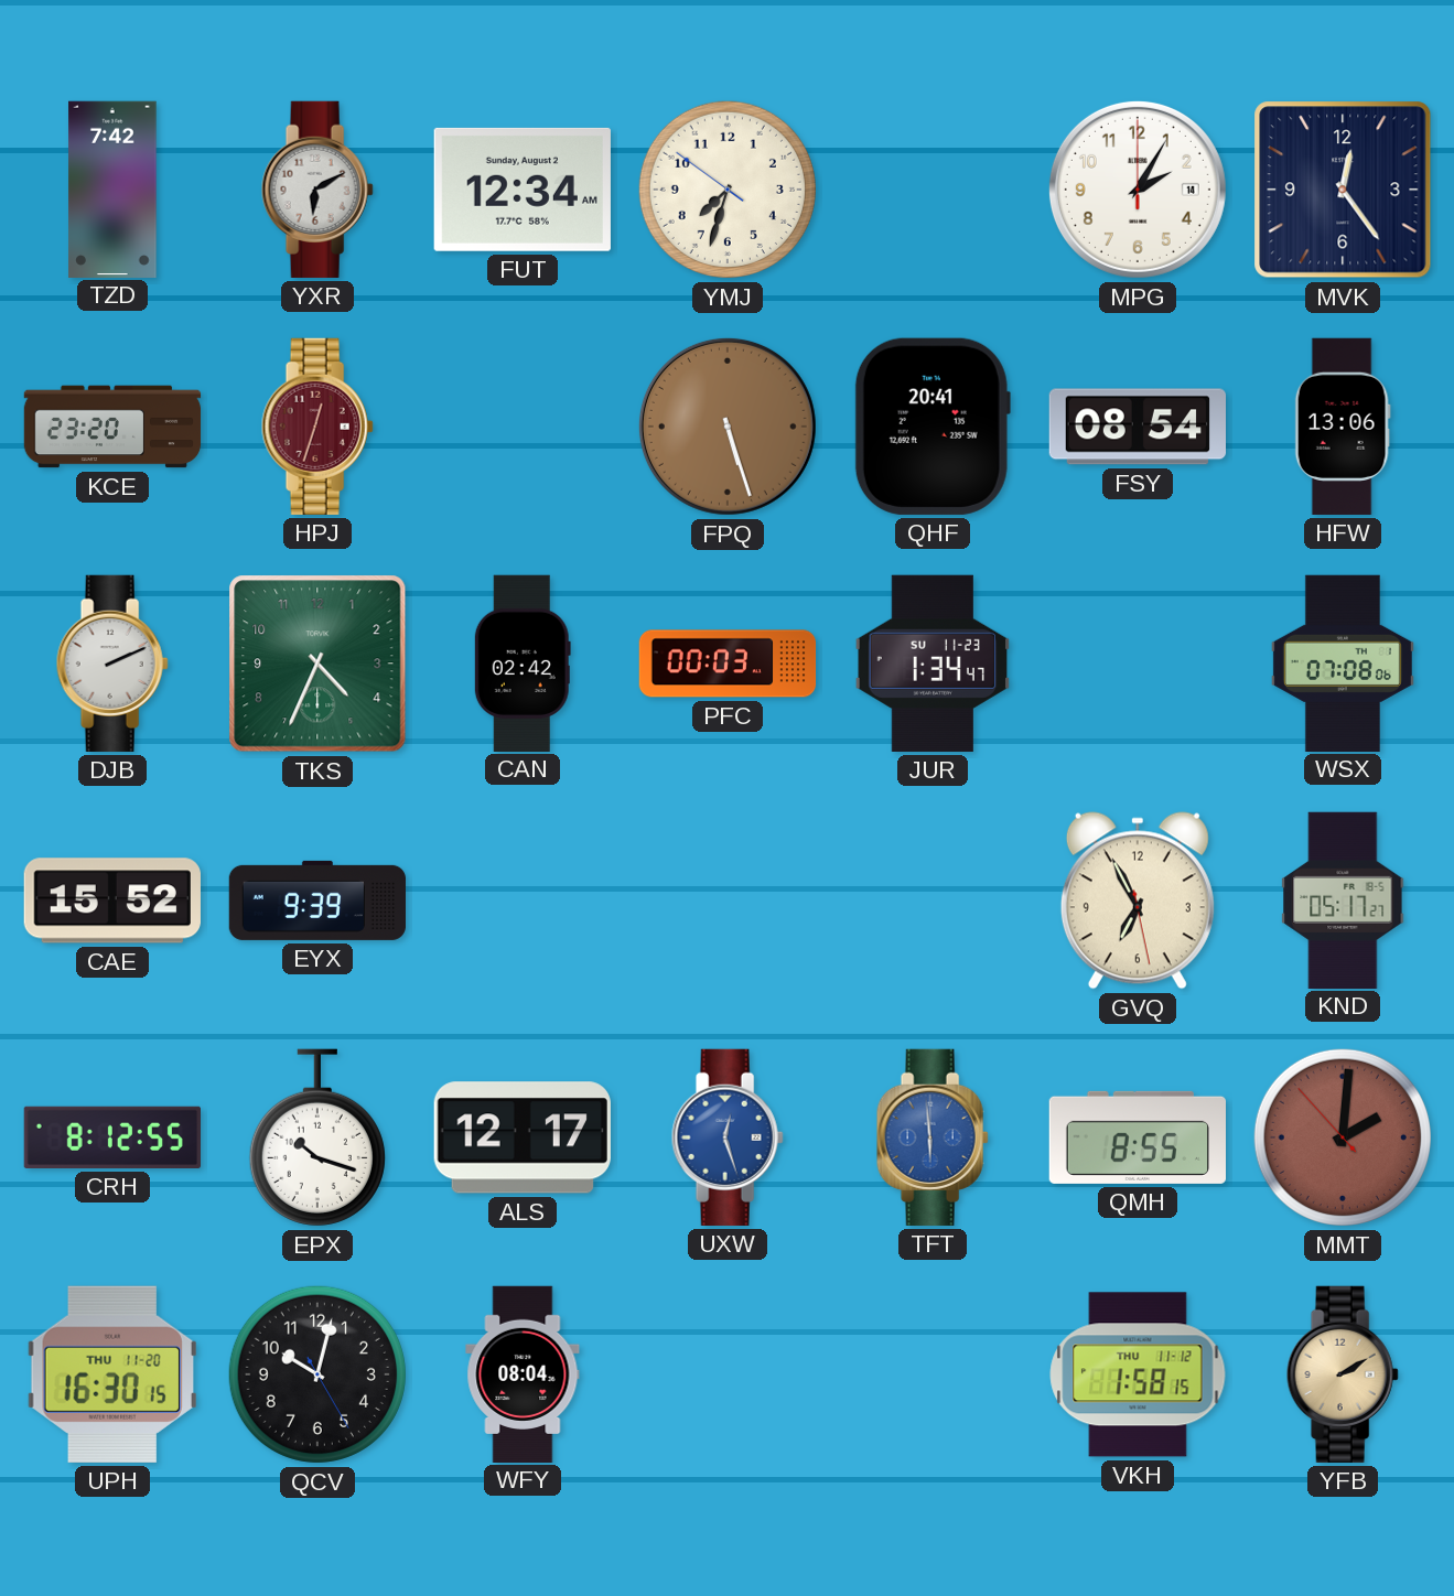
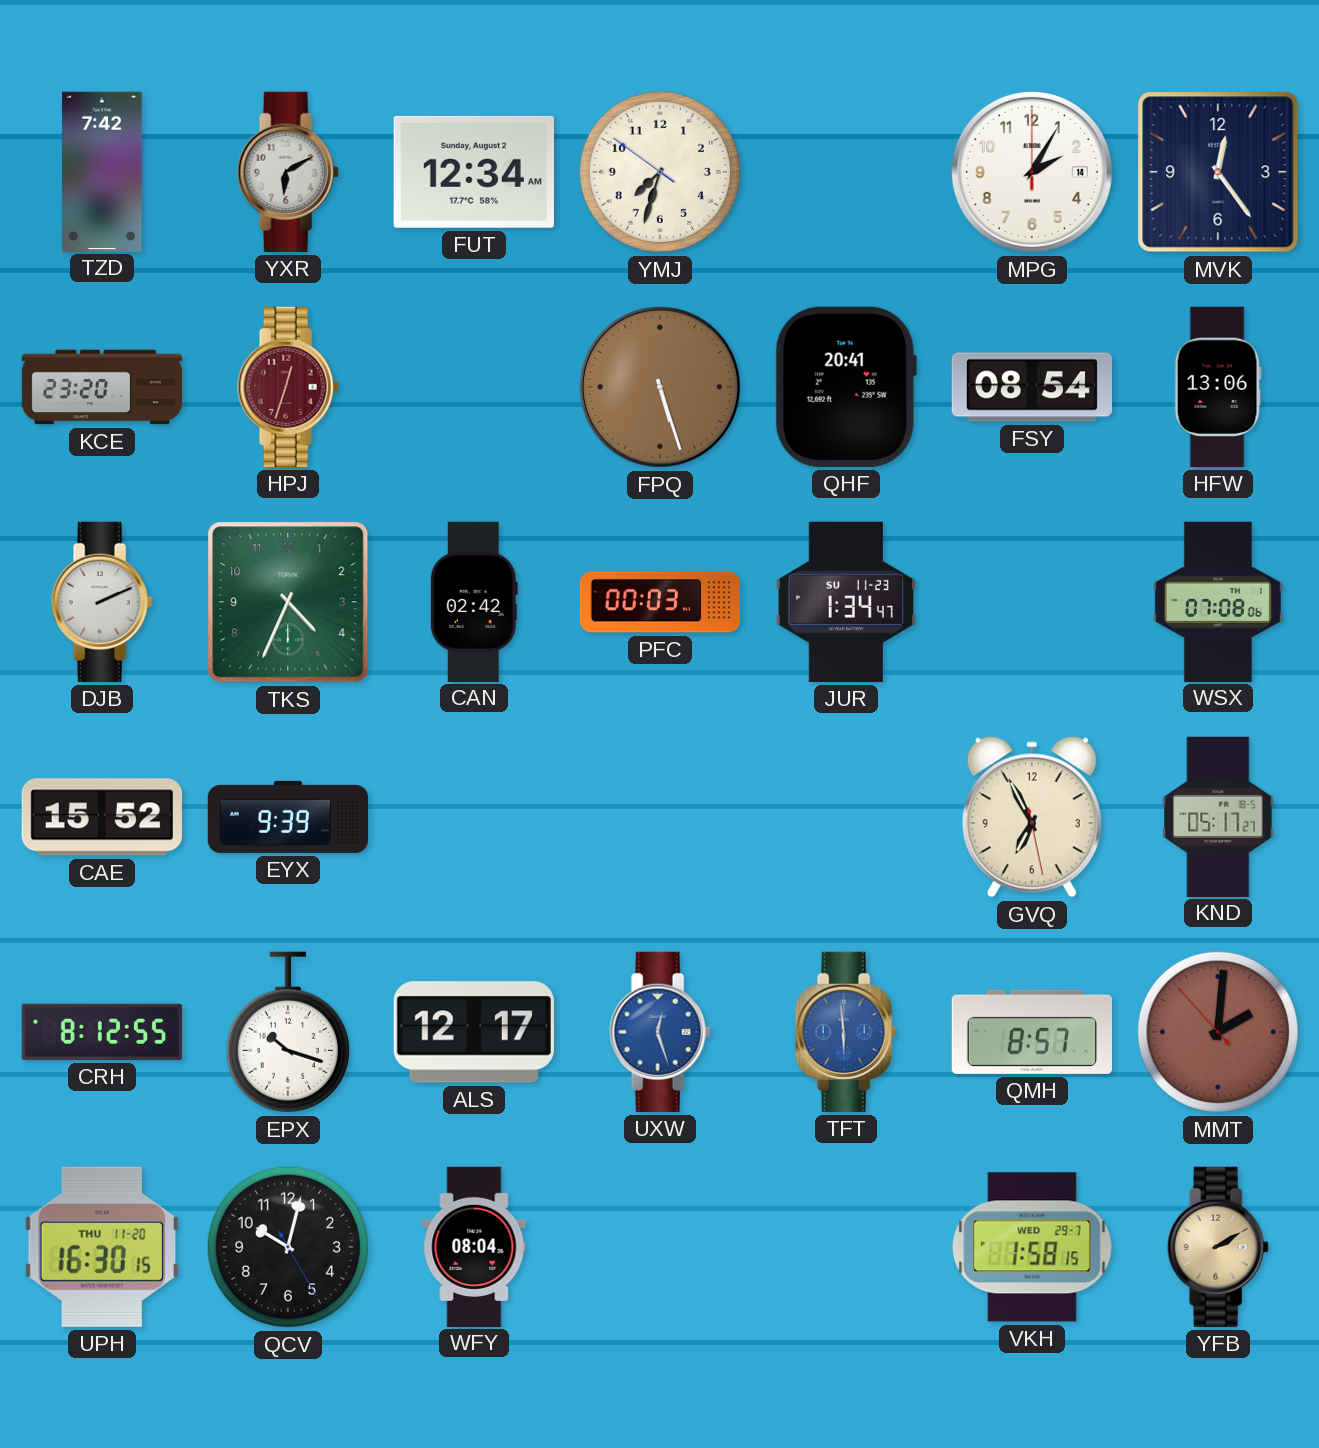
QMH: 8:55 -> 8:57
VKH date: THU 11-12 -> WED 29-7
